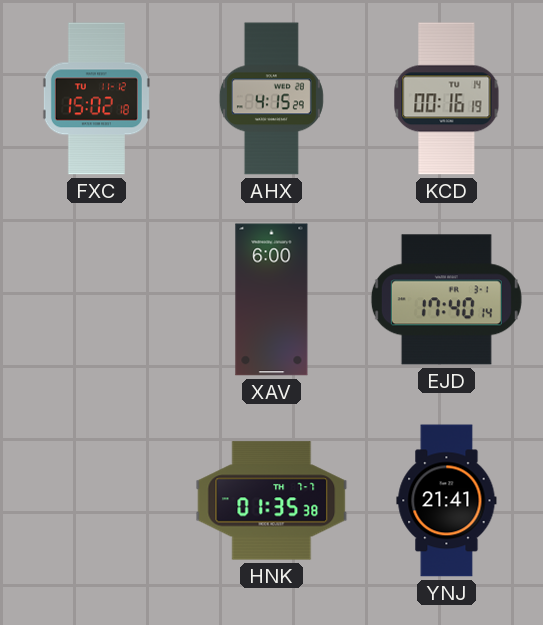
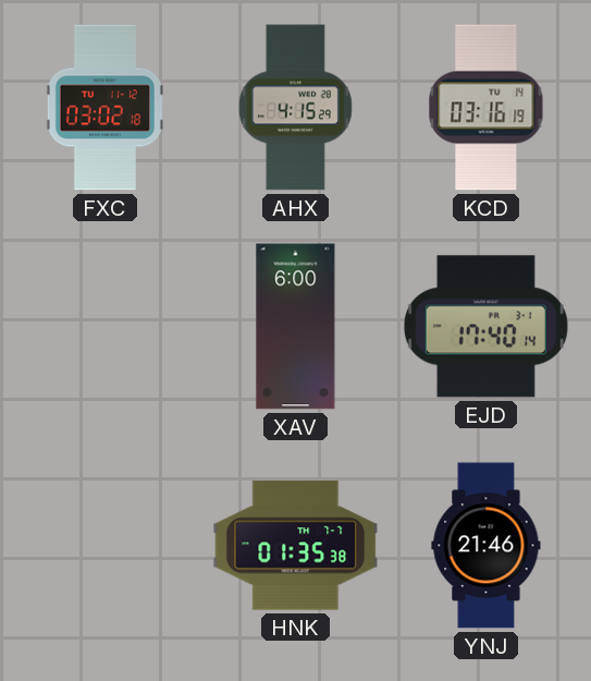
FXC: 15:02 -> 03:02
KCD: 00:16 -> 03:16
YNJ: 21:41 -> 21:46
